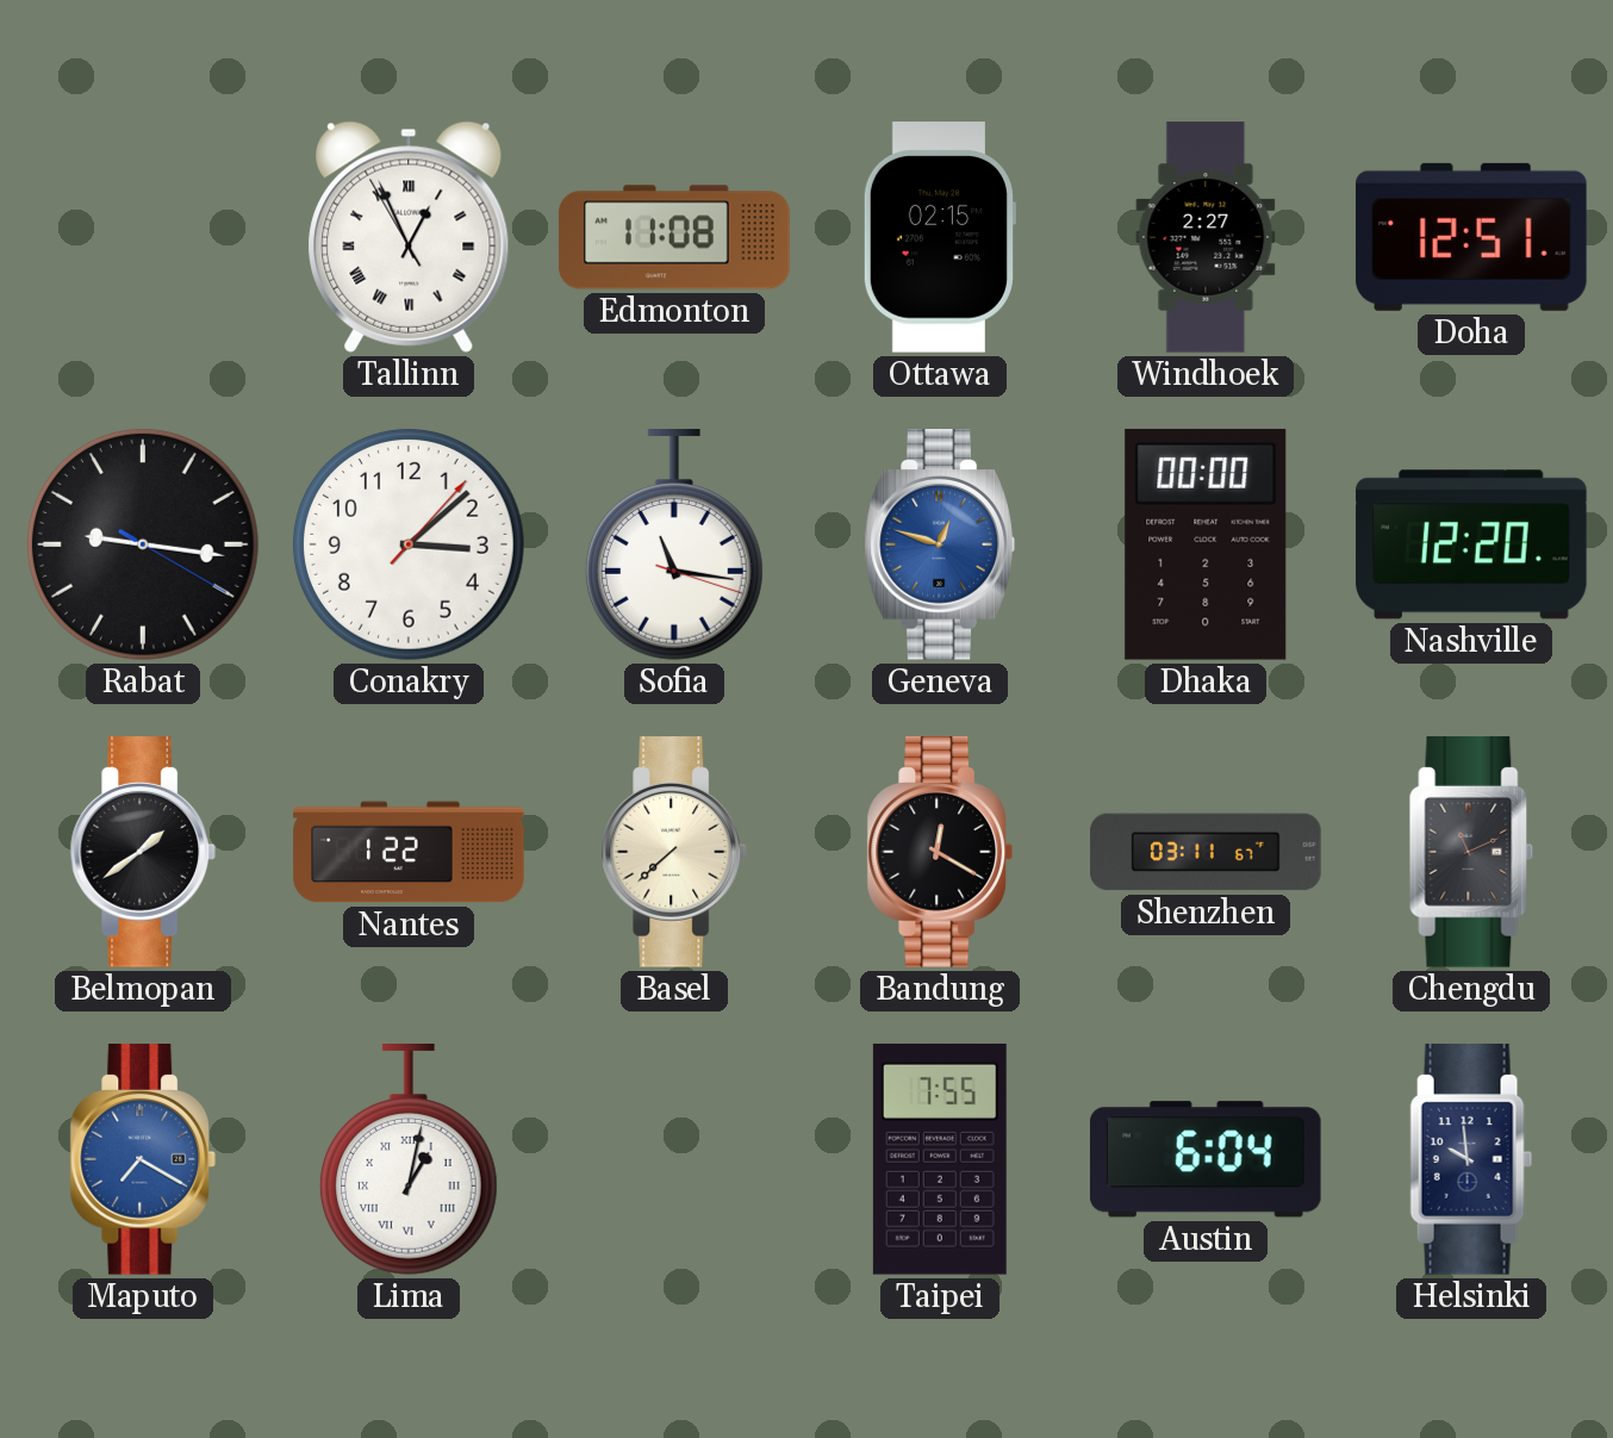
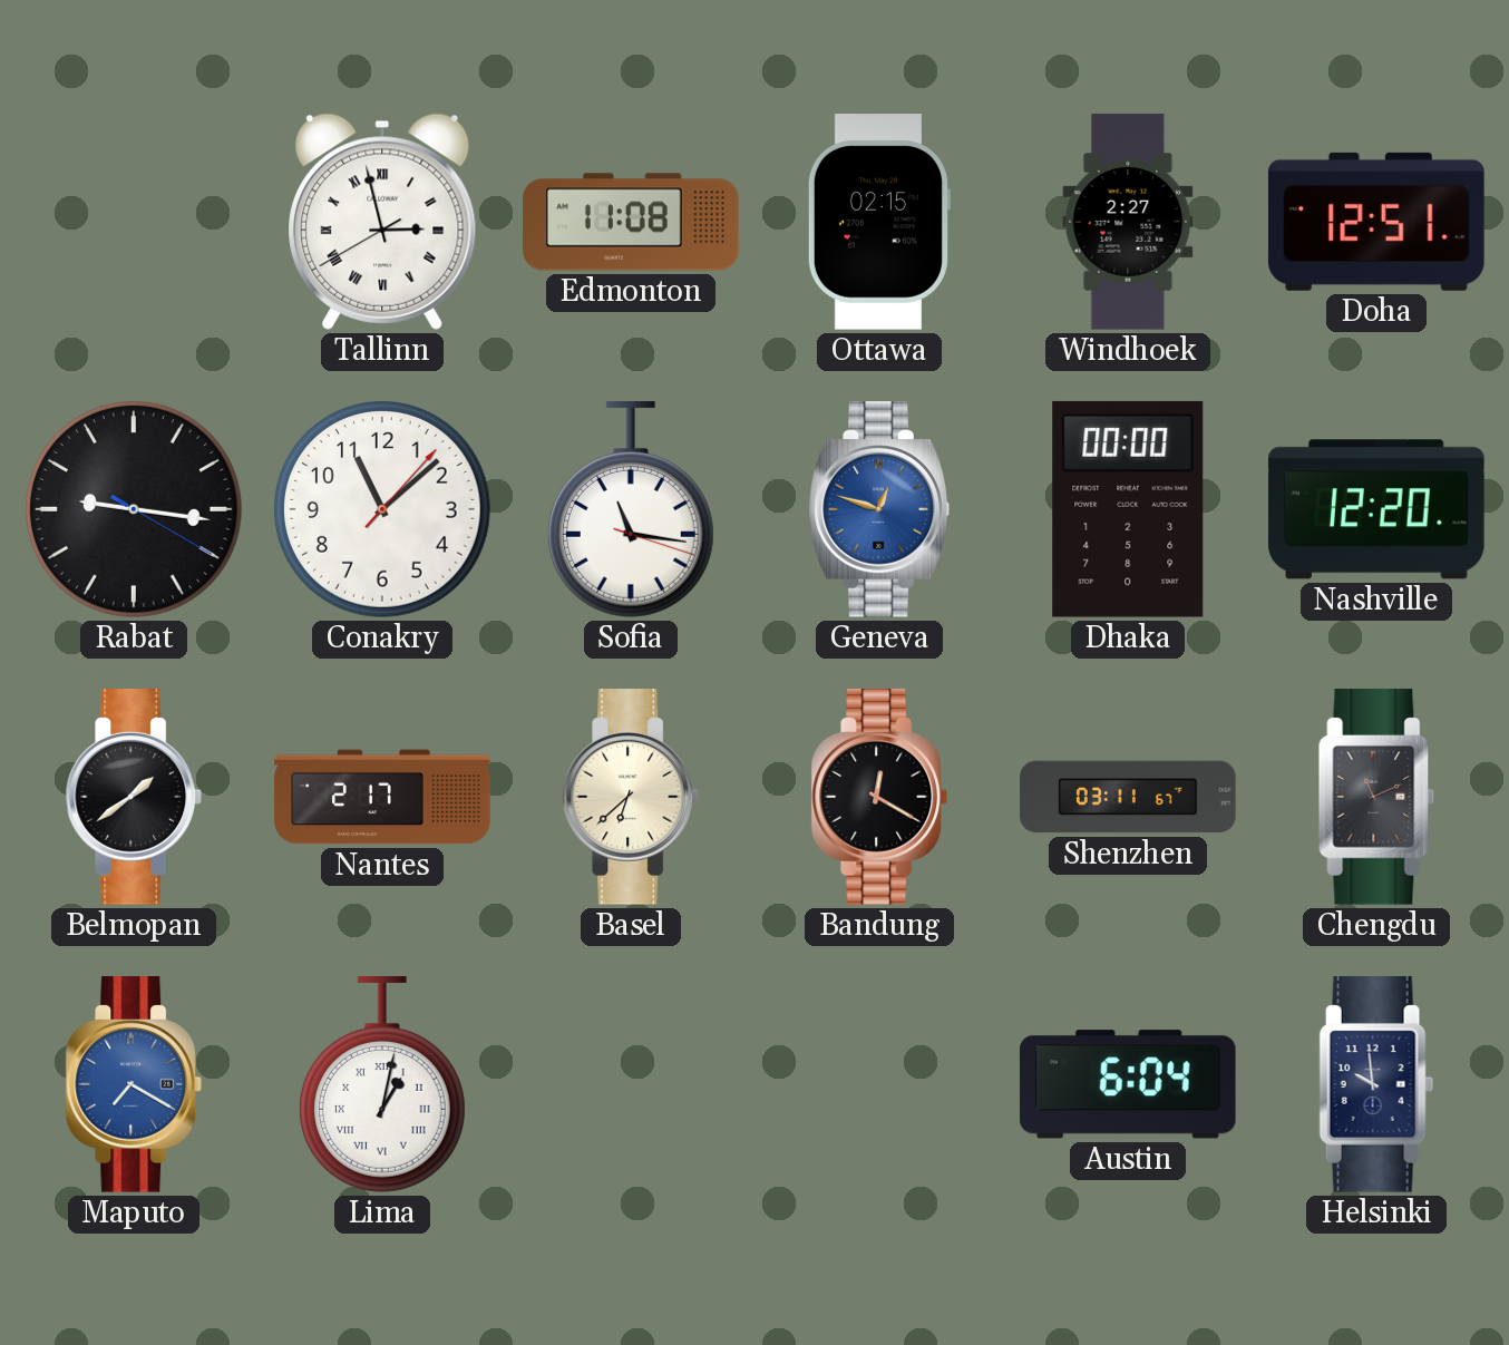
Tallinn: 12:55 -> 2:57
Conakry: 3:08 -> 11:08
Nantes: 1:22 -> 2:17
Basel: 7:38 -> 6:38
Taipei: 7:55 -> none
